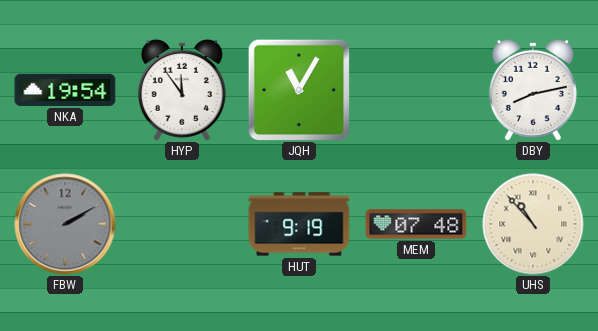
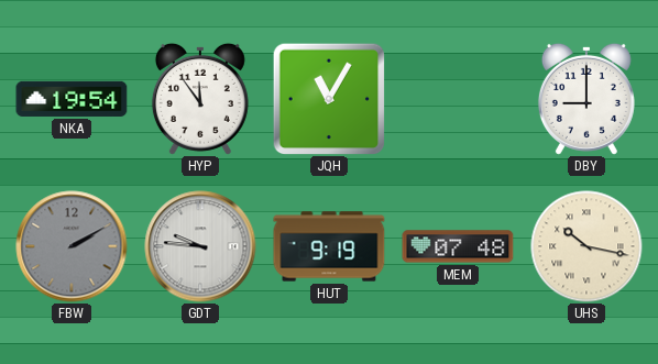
DBY: 8:13 -> 9:00
GDT: none -> 9:46
UHS: 10:53 -> 10:17
